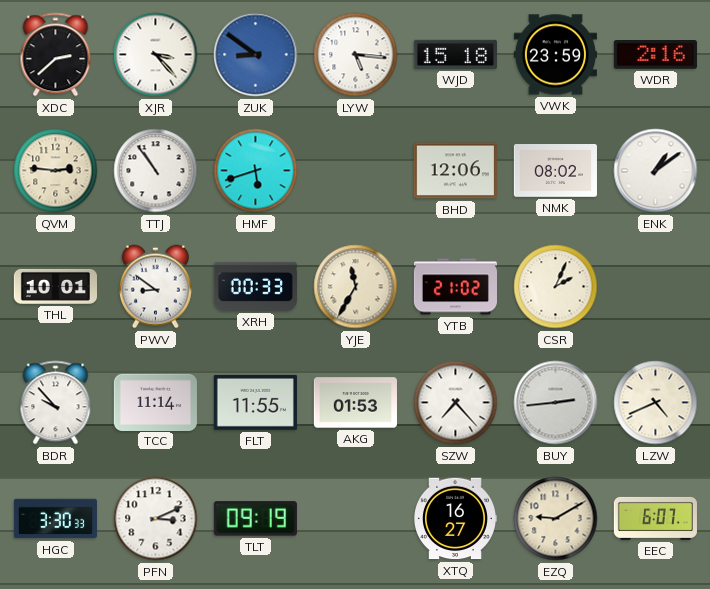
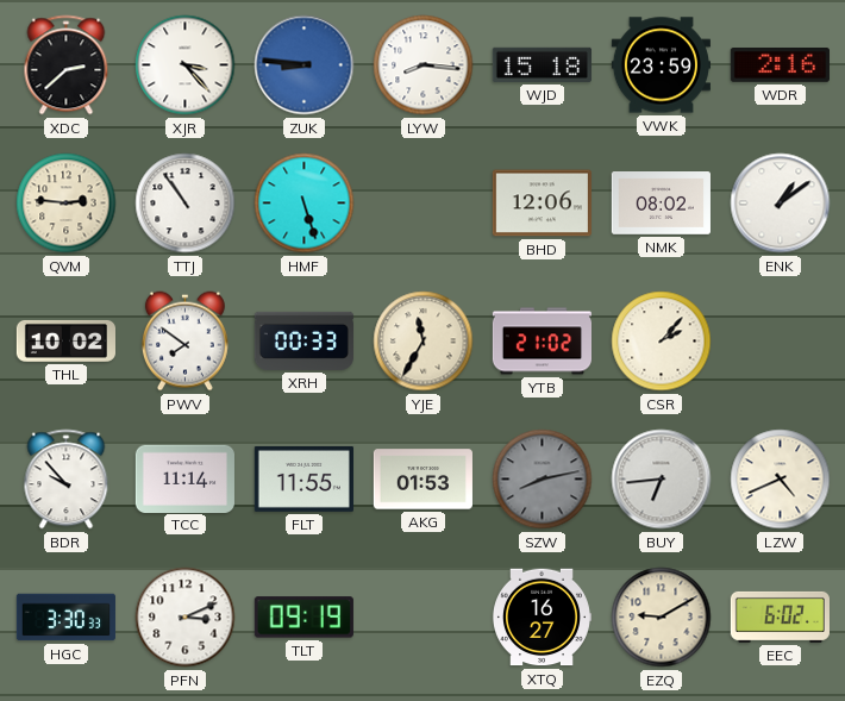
ZUK: 8:51 -> 8:46
LYW: 5:16 -> 8:16
HMF: 5:42 -> 5:27
THL: 10:01 -> 10:02
PWV: 8:51 -> 7:51
CSR: 2:04 -> 2:07
SZW: 7:23 -> 8:13
SZW dial: white -> grey
BUY: 2:44 -> 6:44
EEC: 6:07 -> 6:02
